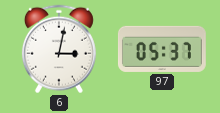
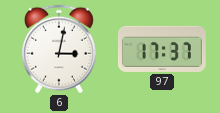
97: 05:37 -> 17:37
